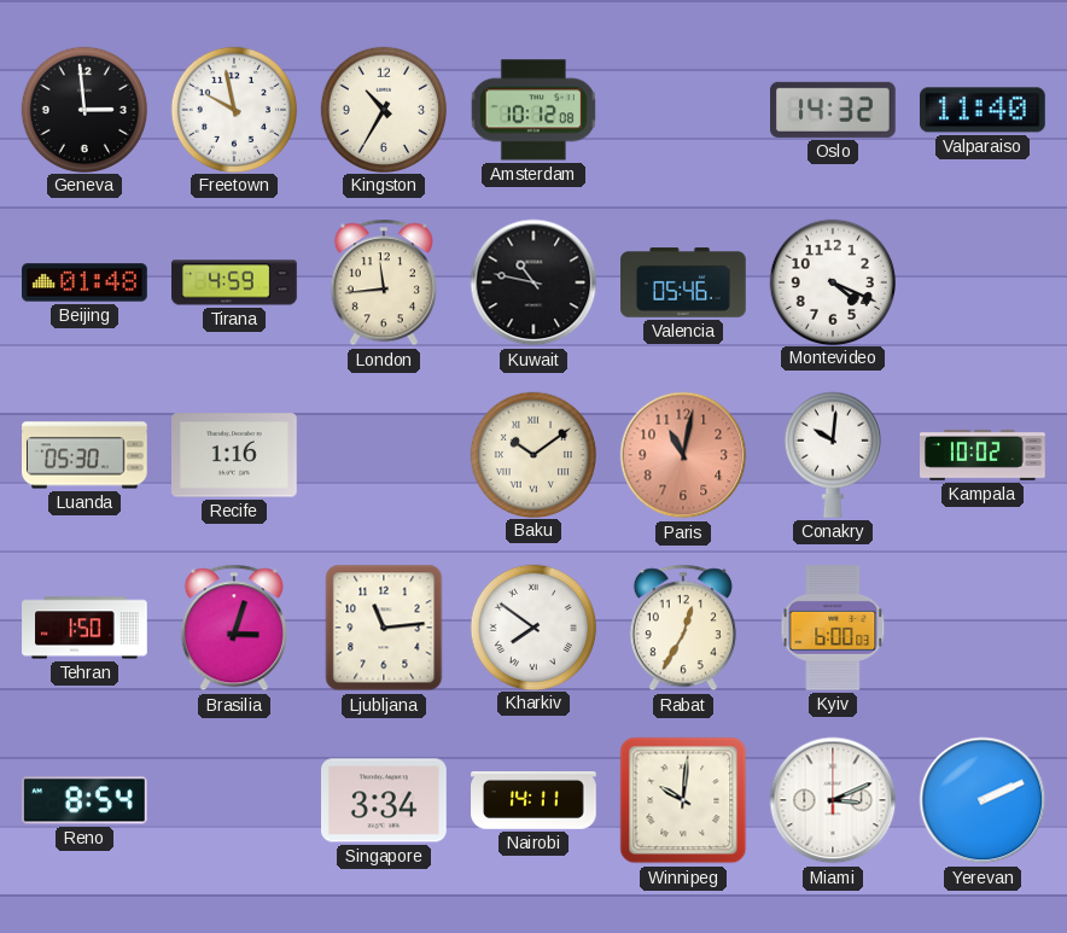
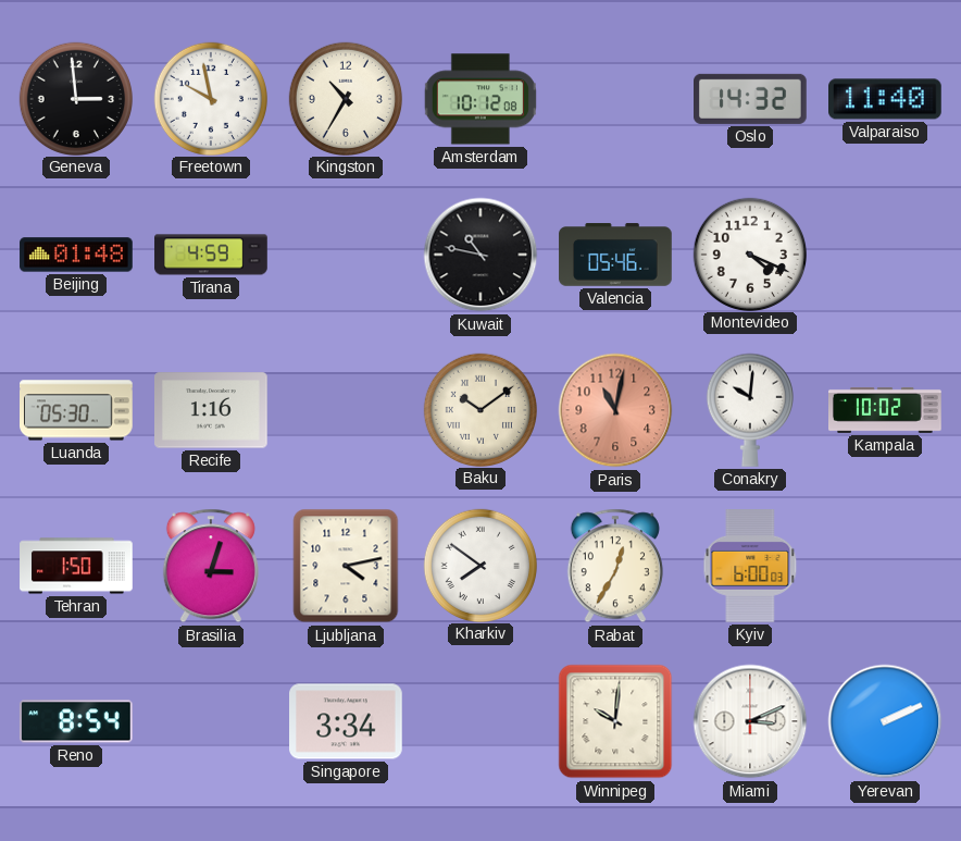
London: 11:44 -> none
Ljubljana: 11:14 -> 4:13
Nairobi: 14:11 -> none
